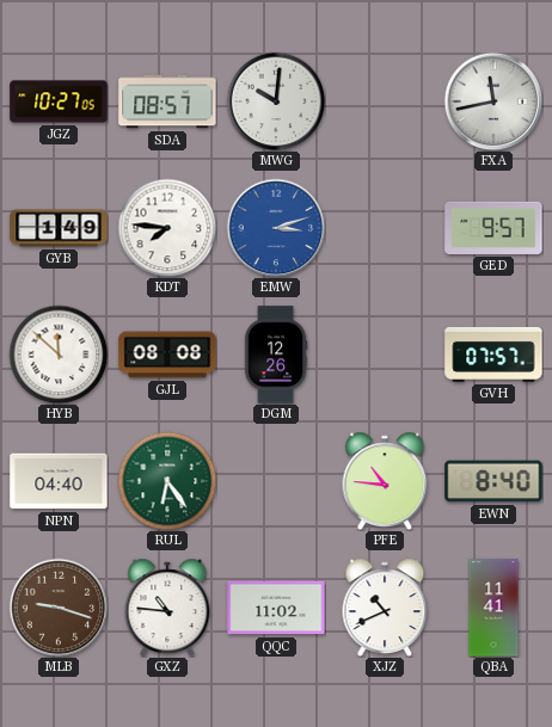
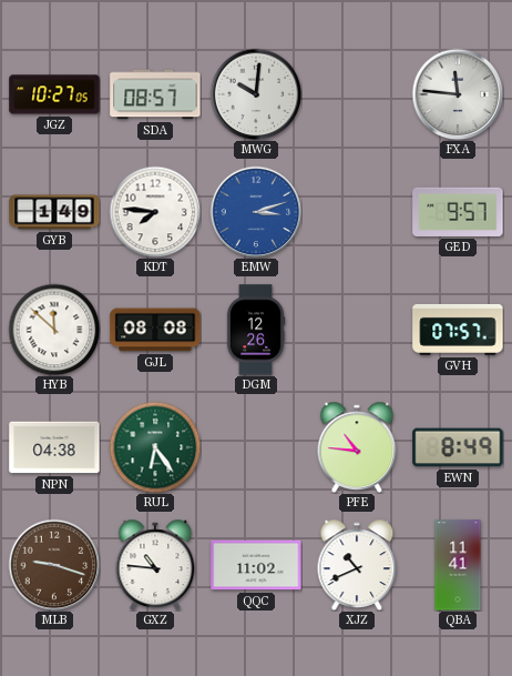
FXA: 11:43 -> 11:46
NPN: 04:40 -> 04:38
EWN: 8:40 -> 8:49
